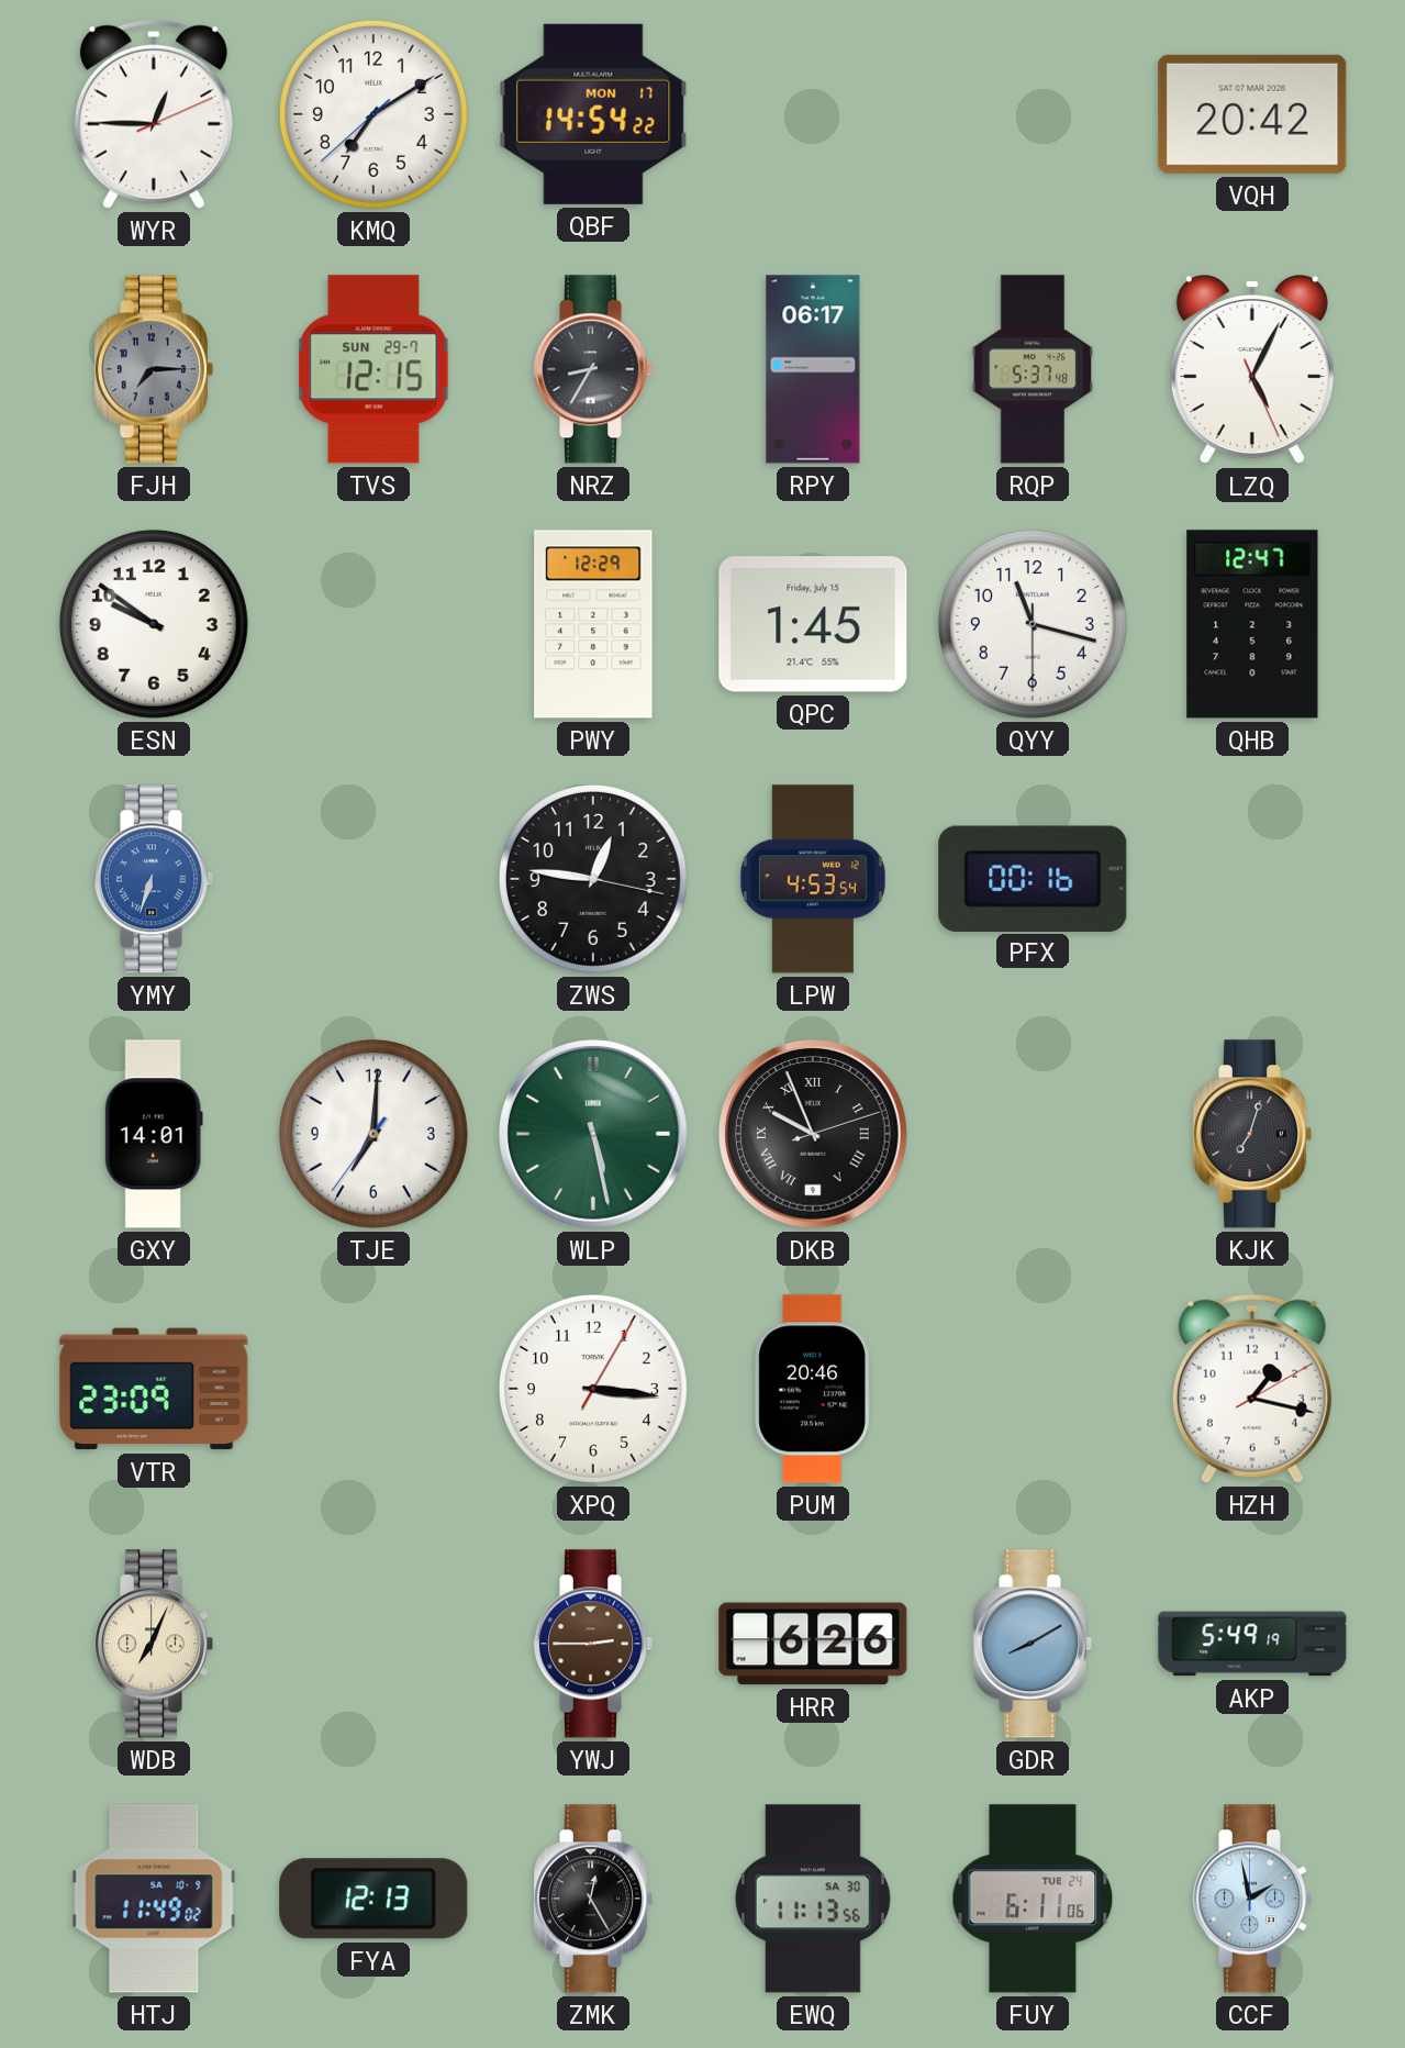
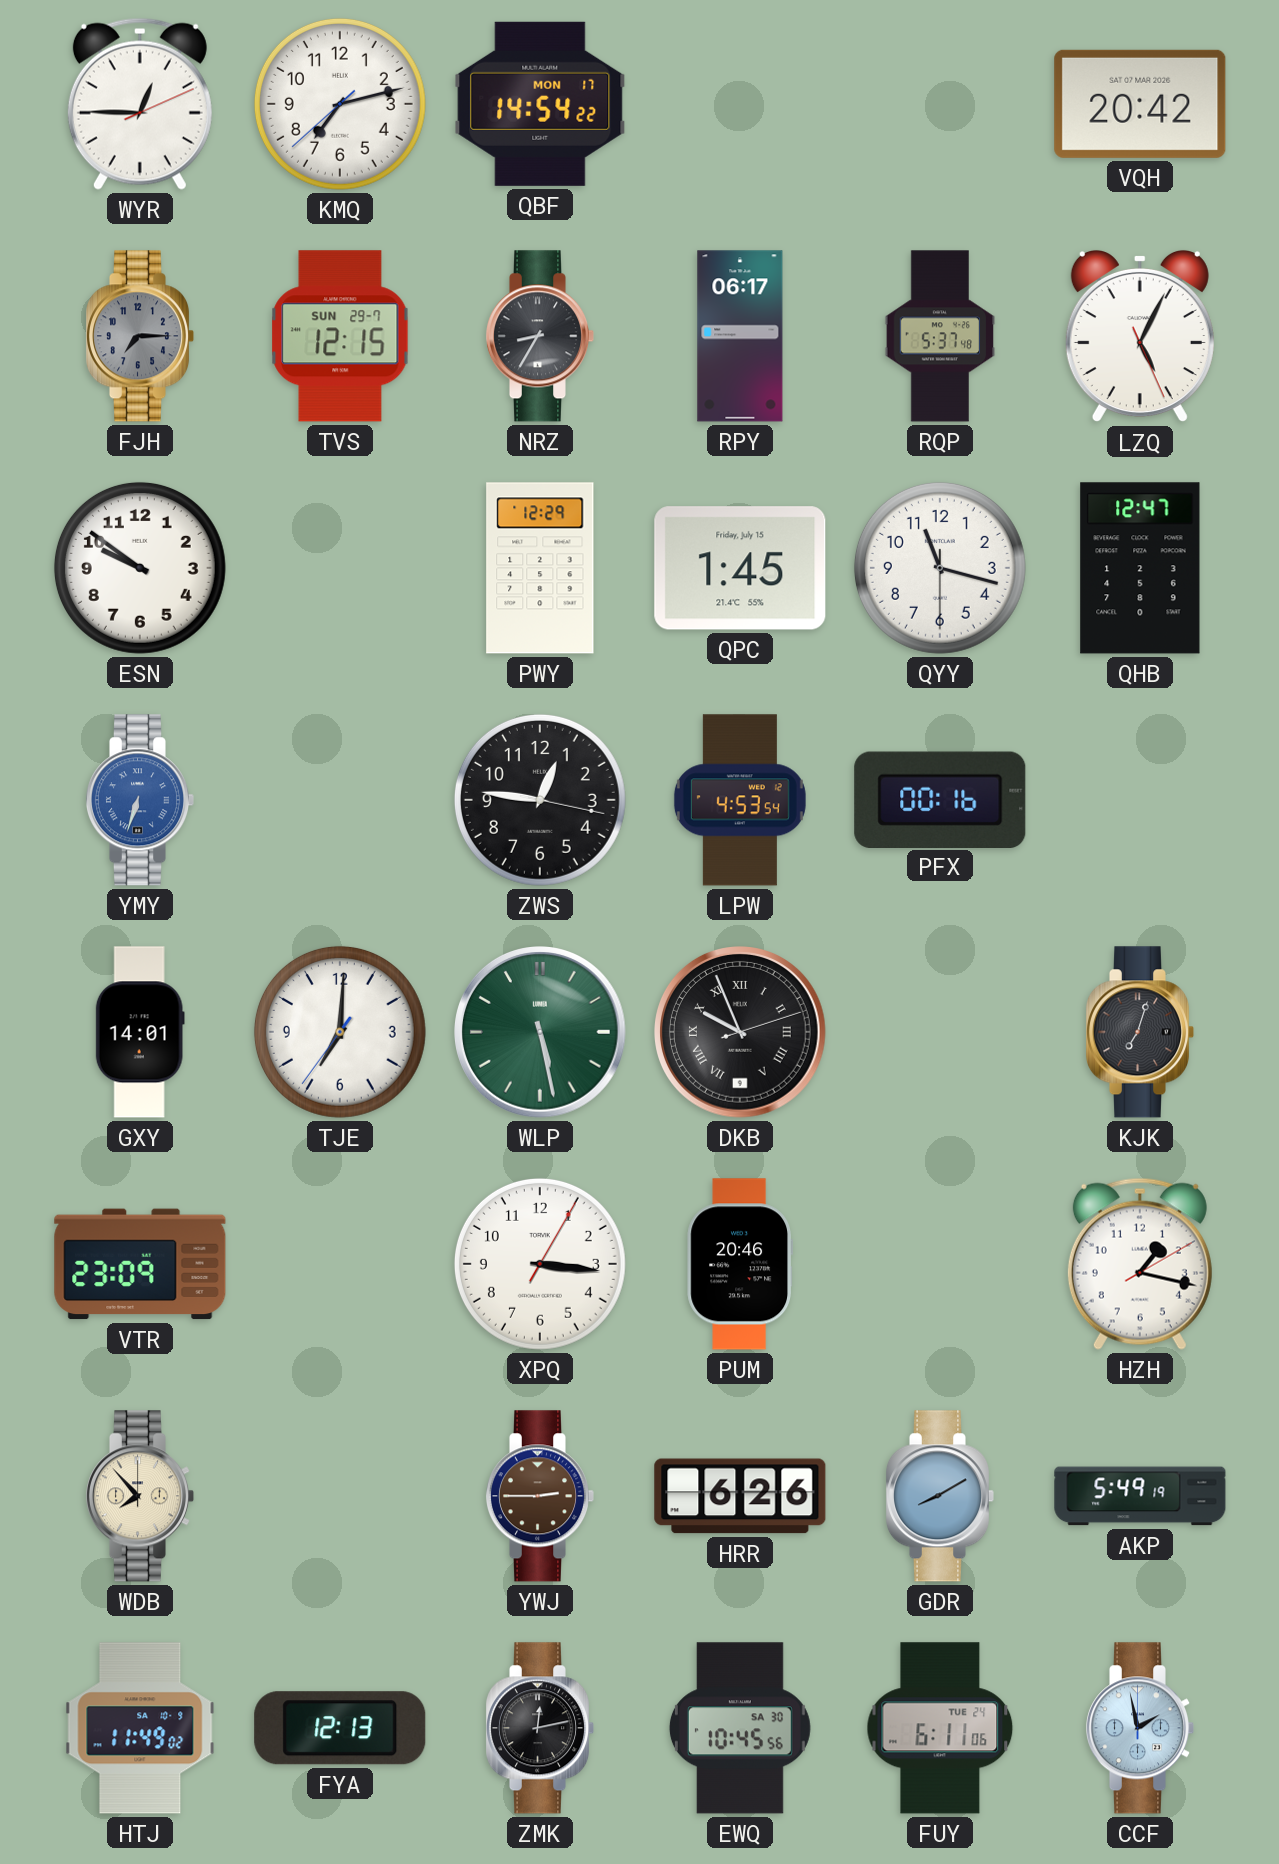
KMQ: 7:09 -> 7:12
WDB: 7:04 -> 7:53
ZMK: 12:25 -> 12:13
EWQ: 11:13 -> 10:45
